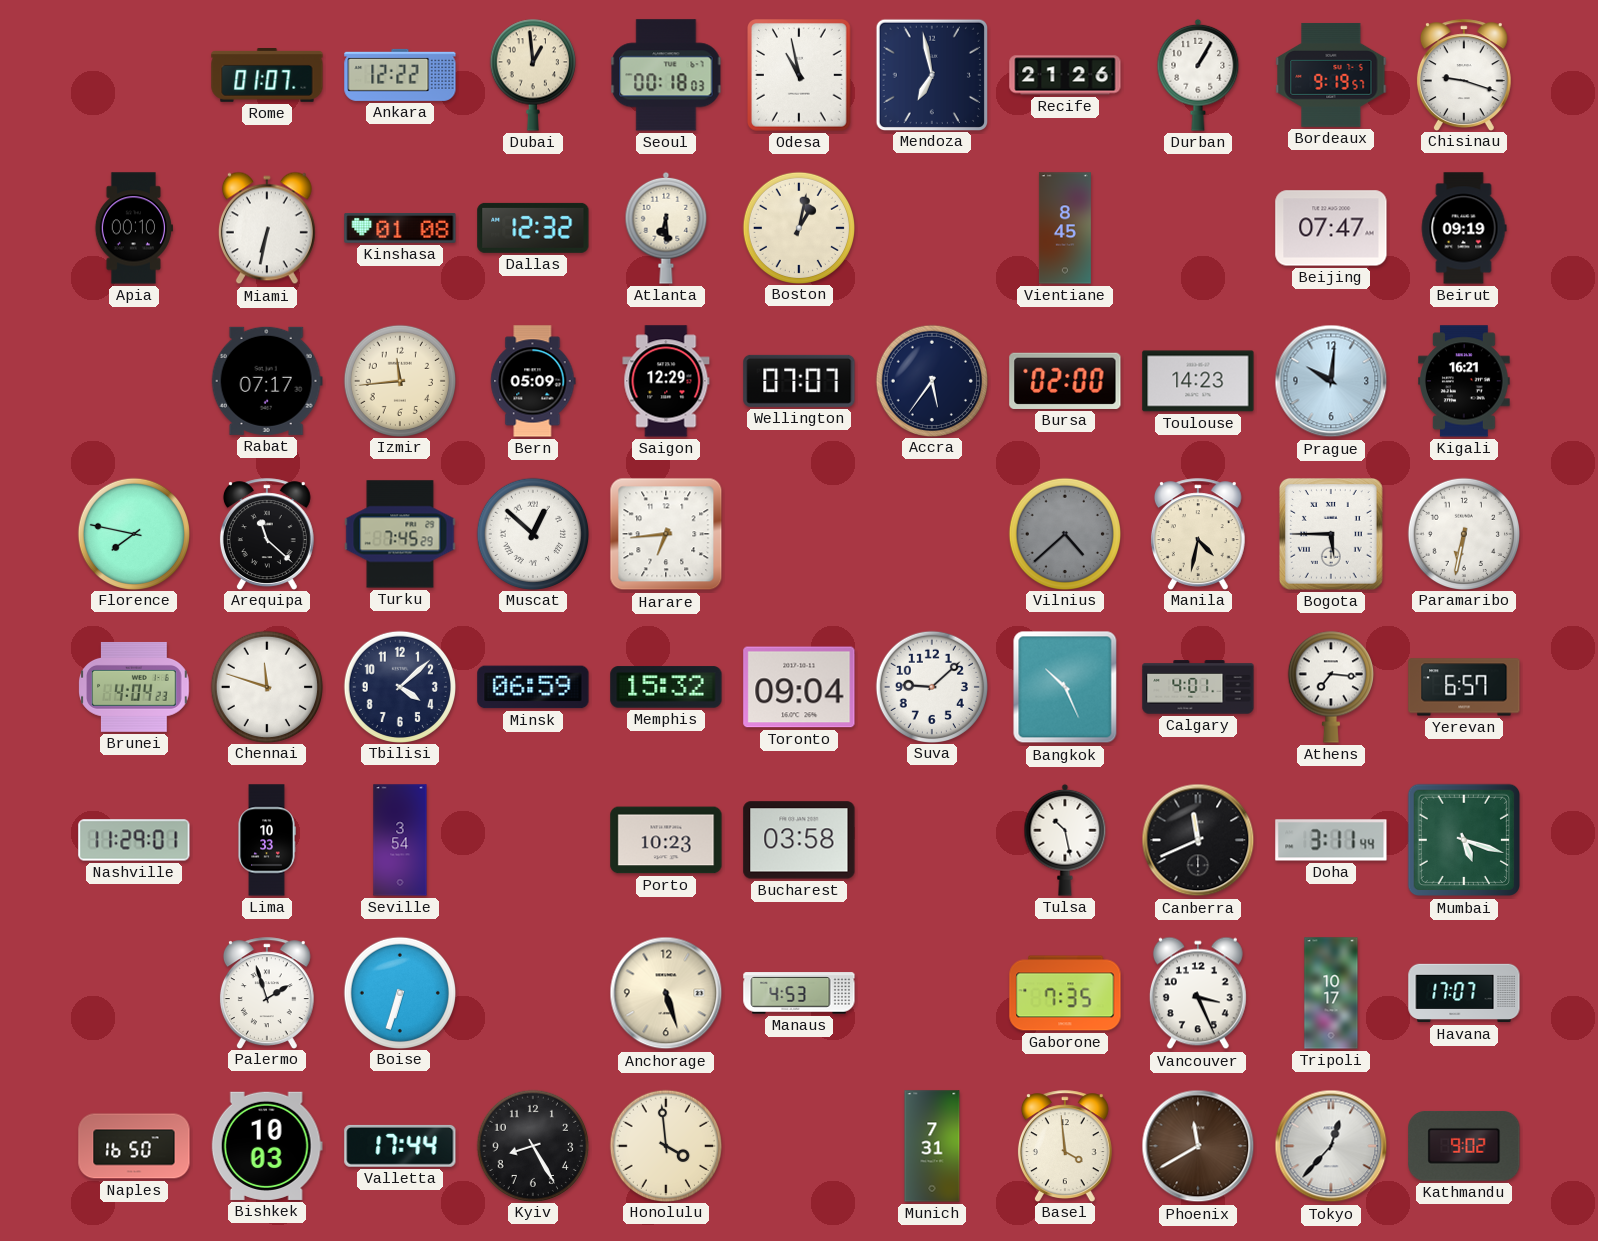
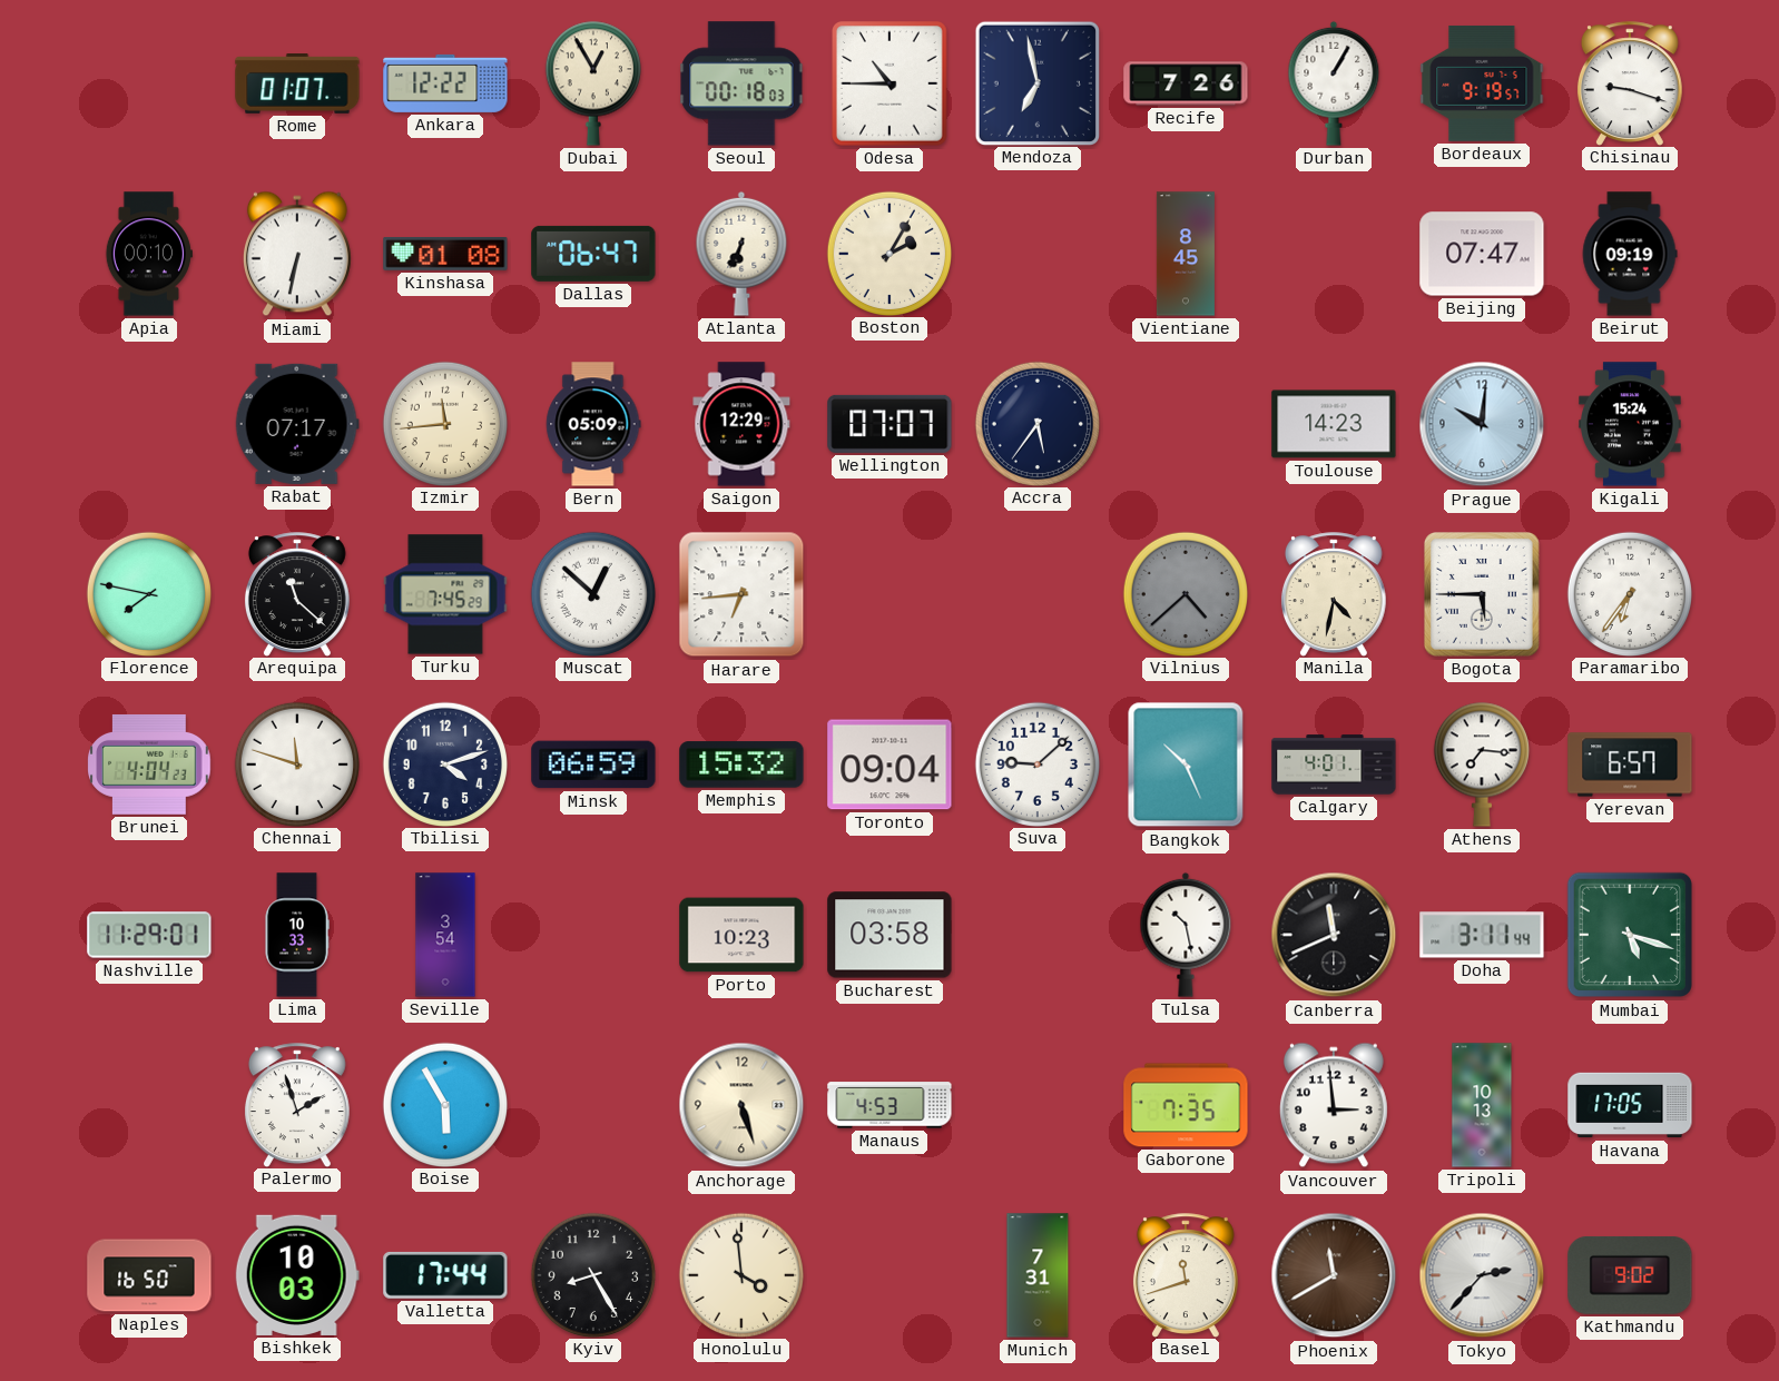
Dubai: 12:59 -> 12:55
Odesa: 10:58 -> 10:45
Recife: 21:26 -> 7:26
Dallas: 12:32 -> 06:47
Atlanta: 6:29 -> 6:34
Boston: 1:02 -> 2:05
Bursa: 02:00 -> none
Kigali: 16:21 -> 15:24
Paramaribo: 6:32 -> 6:36
Tbilisi: 4:08 -> 4:12
Boise: 6:33 -> 5:55
Vancouver: 3:26 -> 2:59
Tripoli: 10:17 -> 10:13
Havana: 17:07 -> 17:05
Basel: 3:59 -> 11:42
Tokyo: 12:37 -> 2:37
